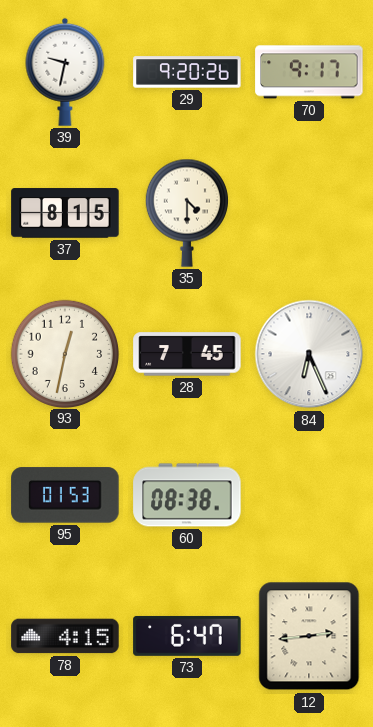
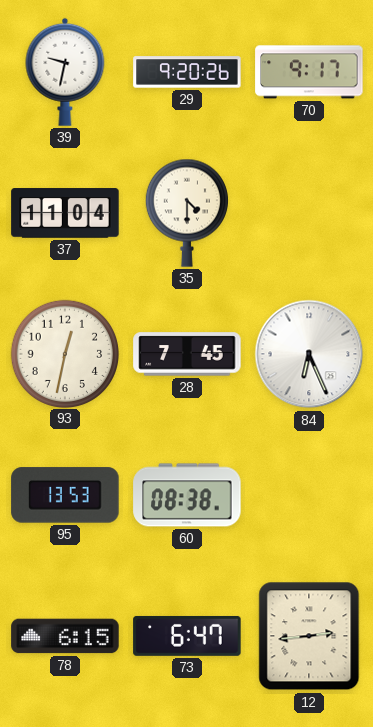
37: 8:15 -> 11:04
95: 01:53 -> 13:53
78: 4:15 -> 6:15
